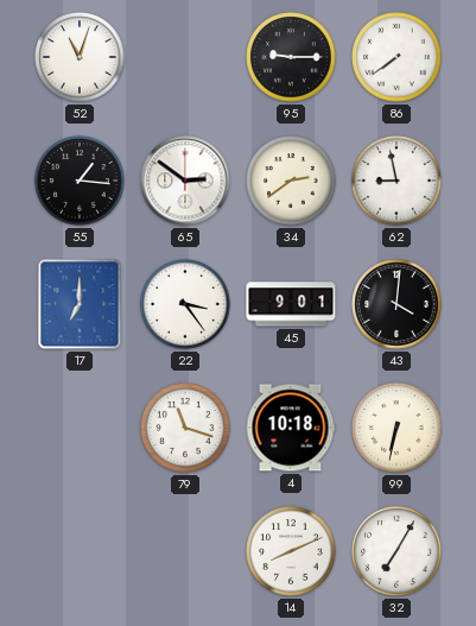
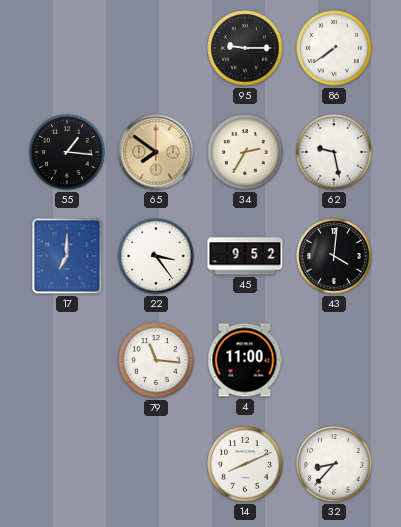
52: 11:03 -> none
65: 2:51 -> 7:51
65 dial: white -> champagne
34: 2:39 -> 2:35
62: 8:58 -> 9:28
45: 9:01 -> 9:52
79: 11:18 -> 11:16
4: 10:18 -> 11:00
99: 6:32 -> none
32: 7:05 -> 8:37
